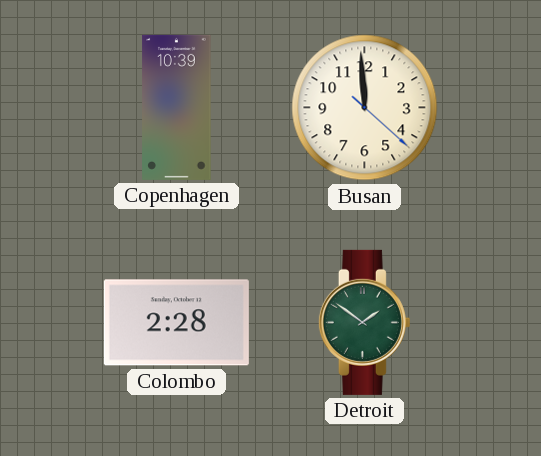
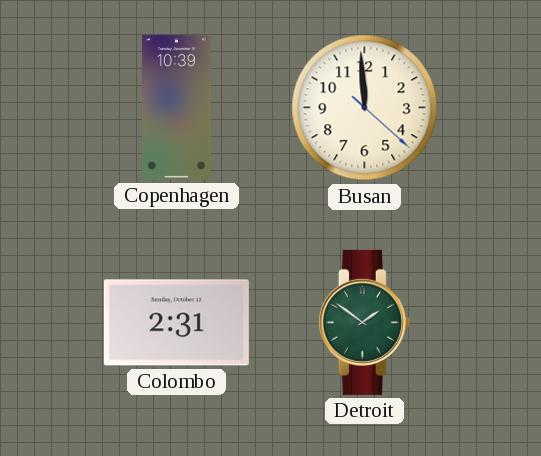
Colombo: 2:28 -> 2:31
